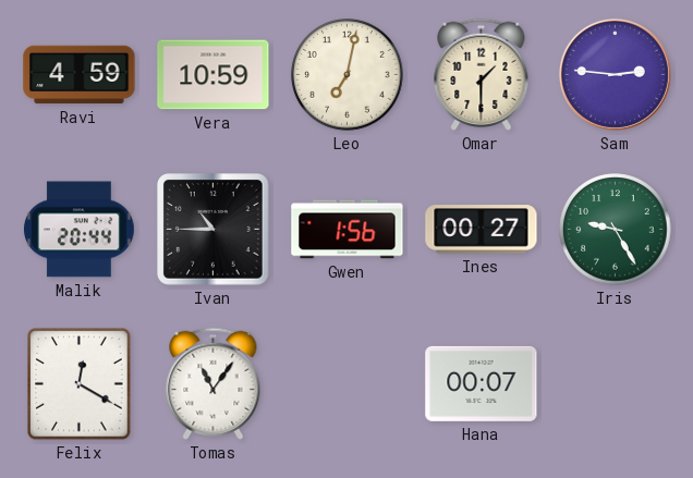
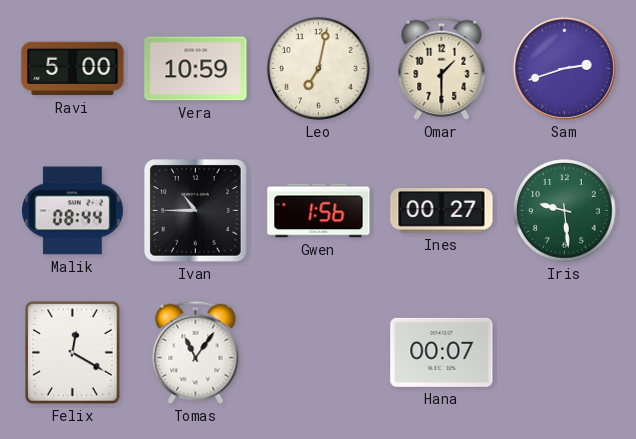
Ravi: 4:59 -> 5:00
Sam: 2:46 -> 2:42
Malik: 20:44 -> 08:44
Iris: 9:25 -> 9:29
